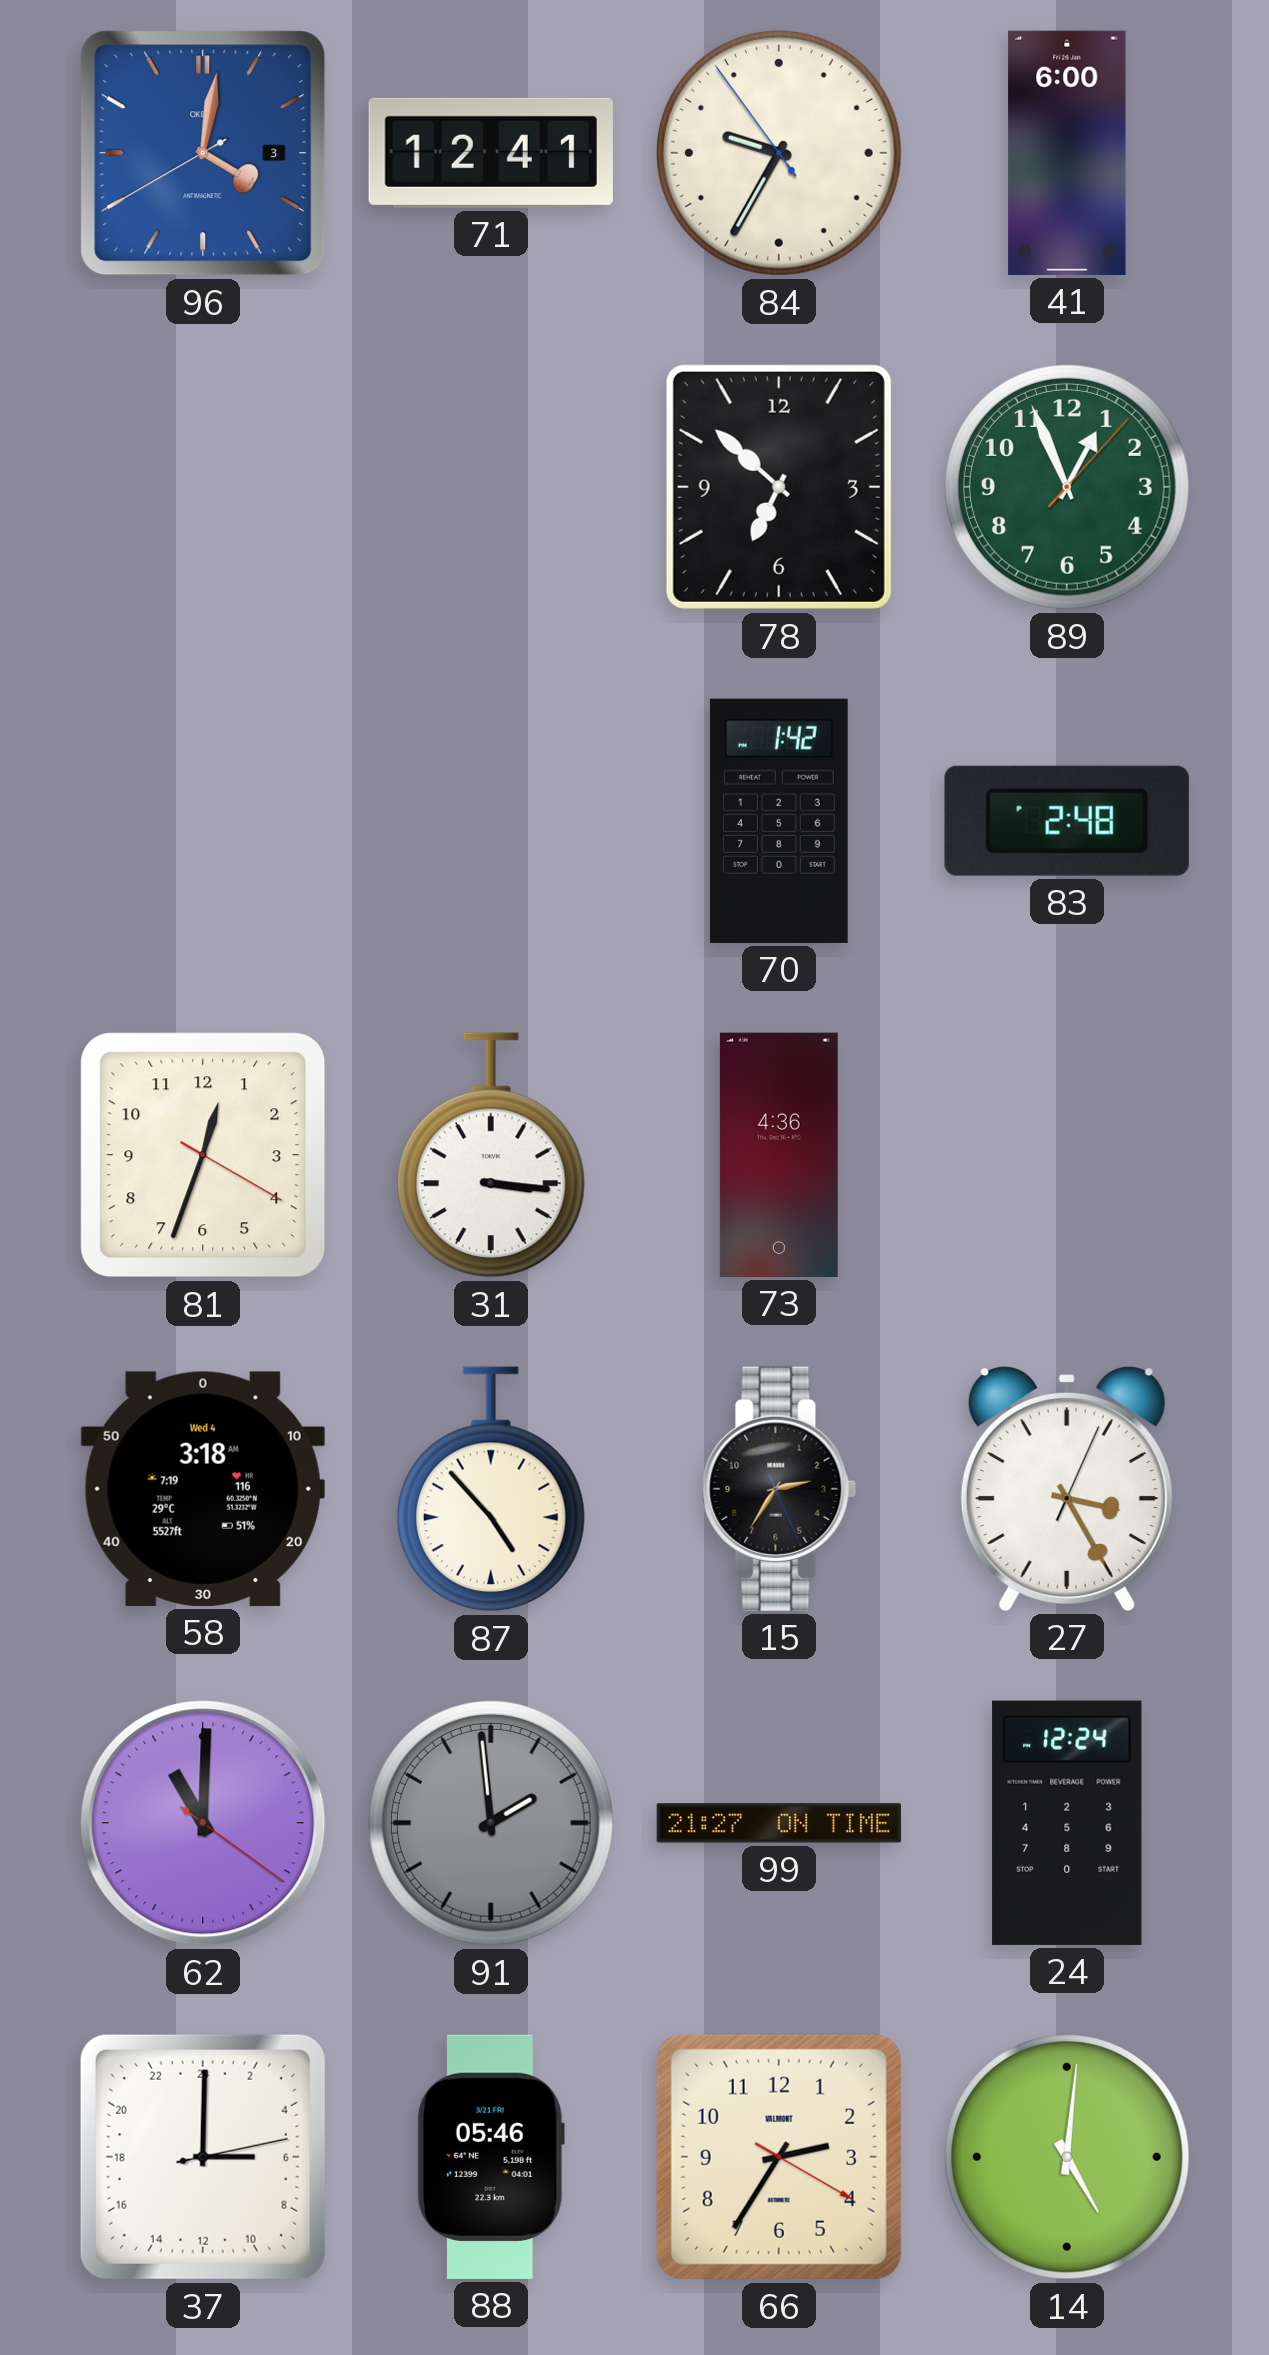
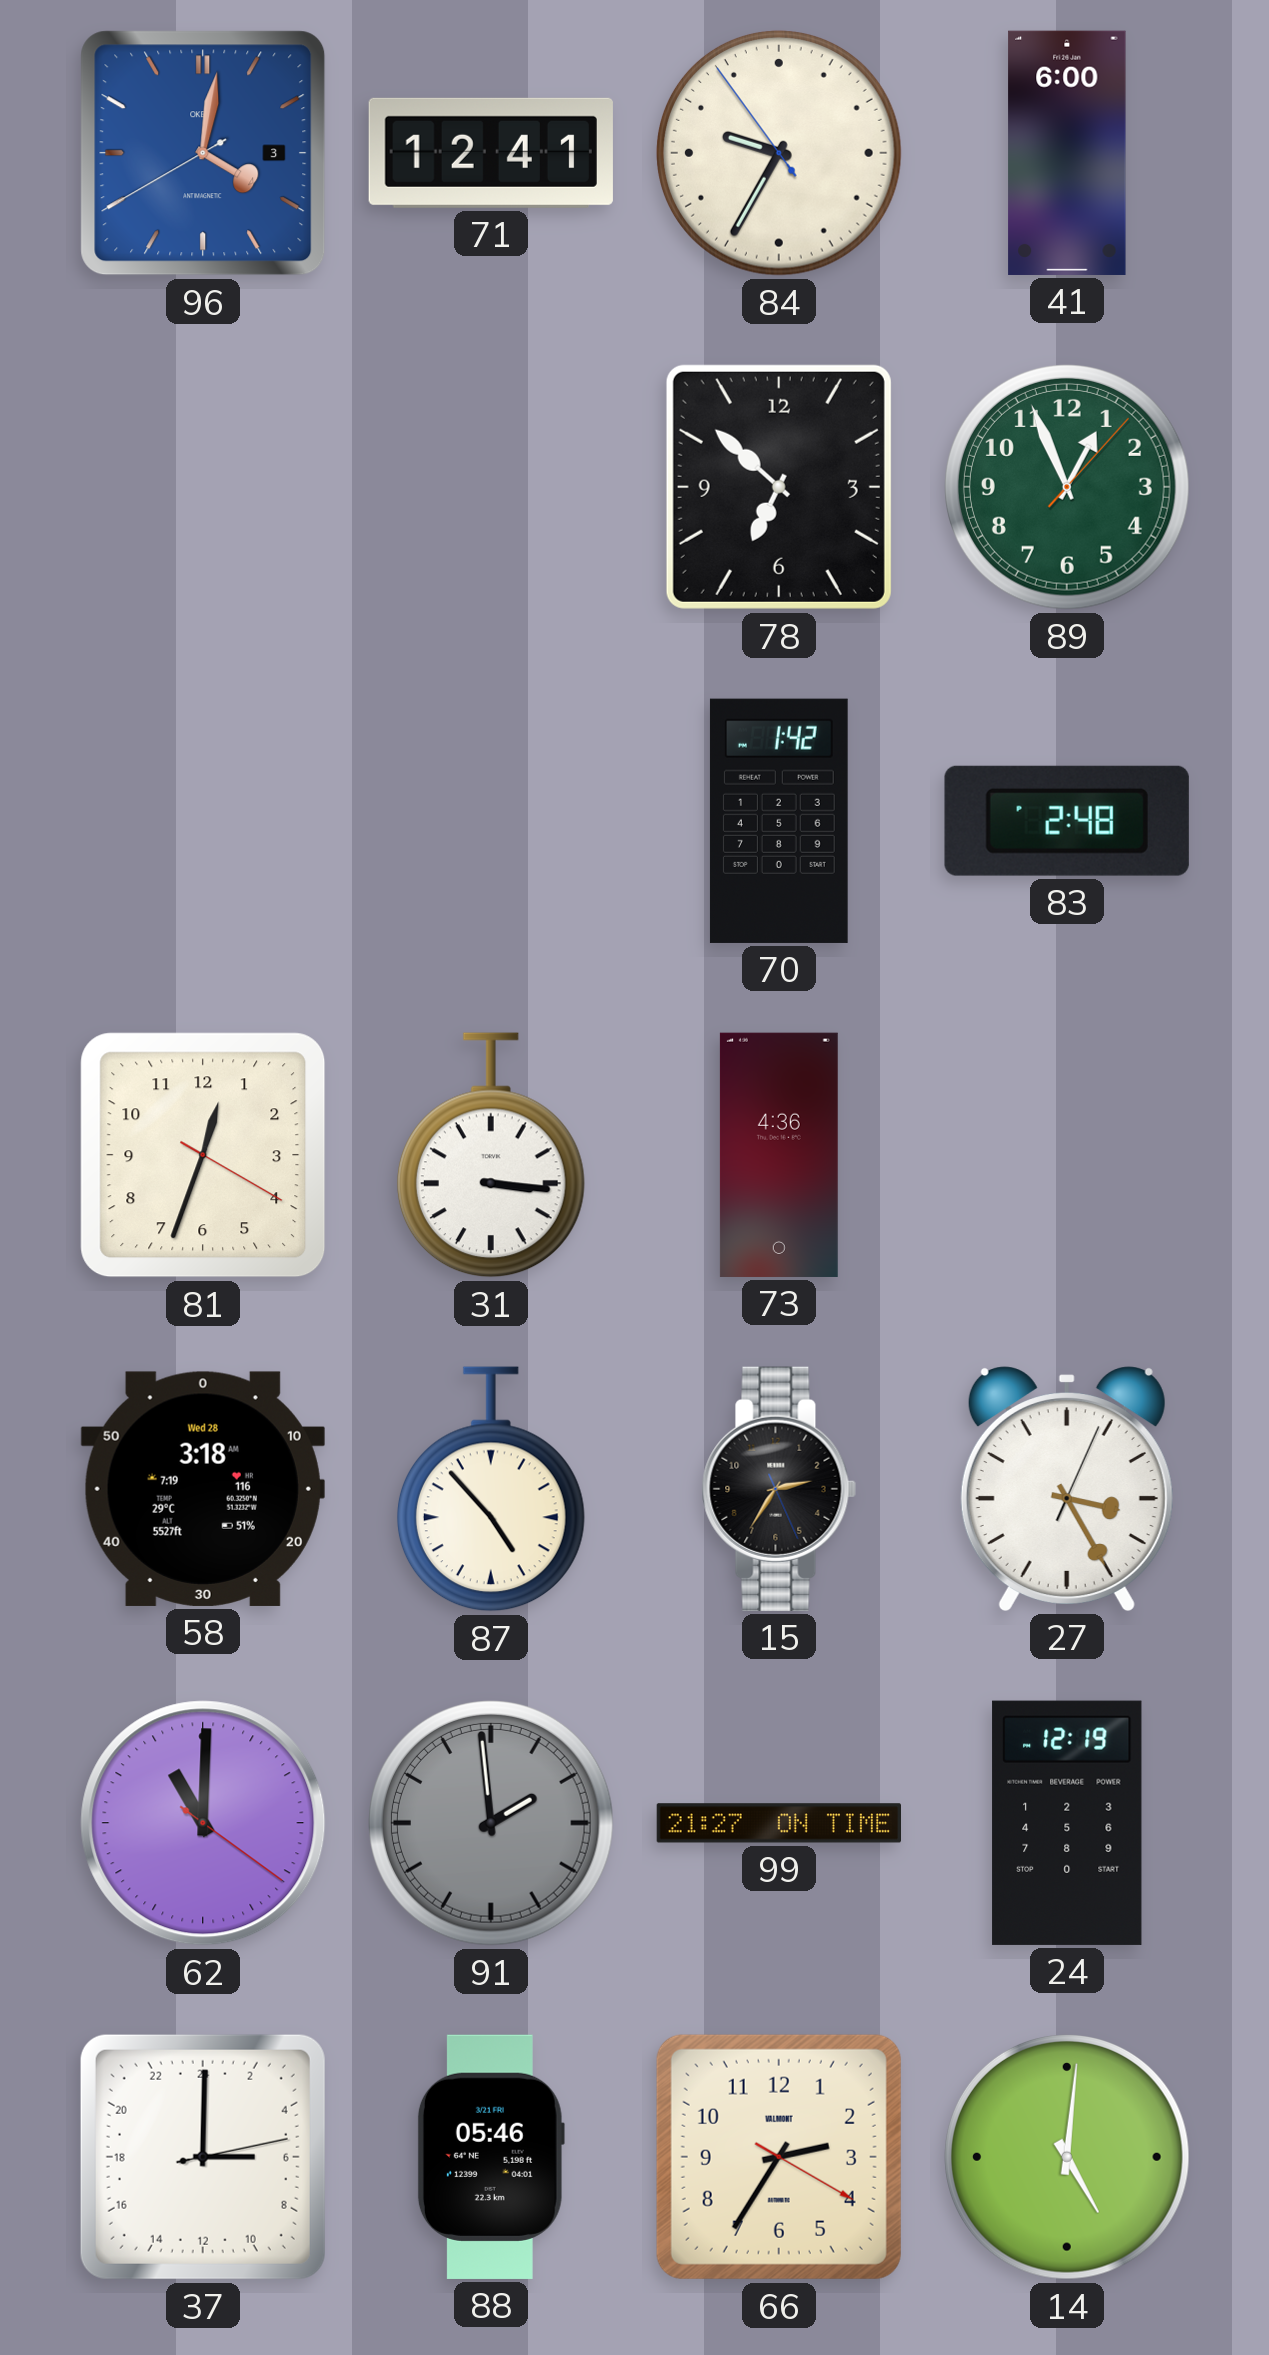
58 date: Wed 4 -> Wed 28
24: 12:24 -> 12:19
